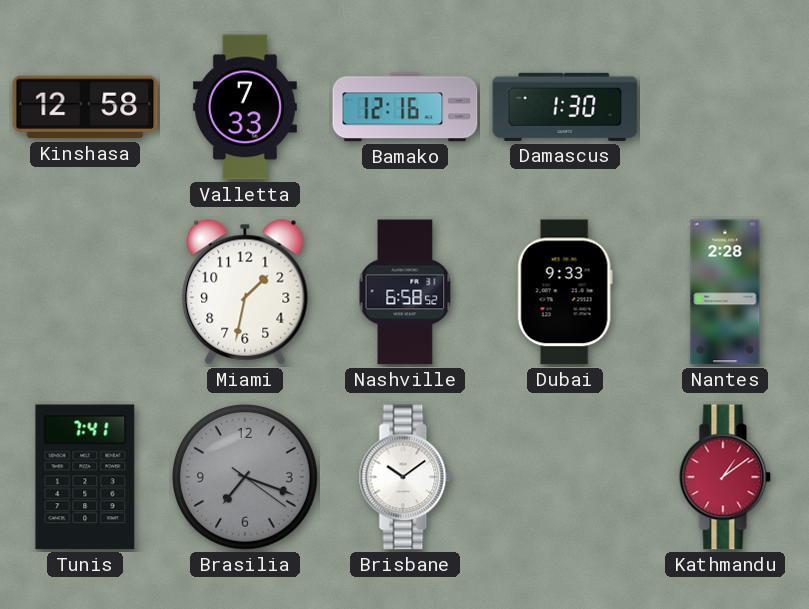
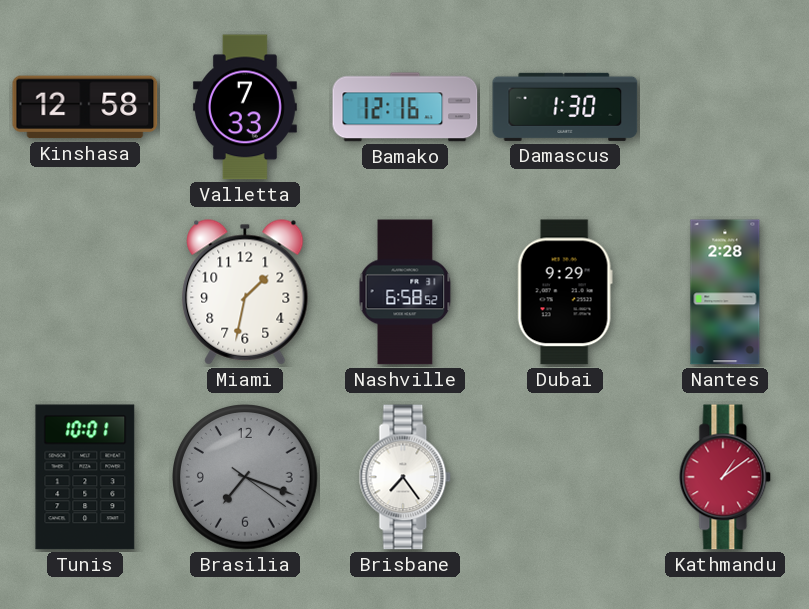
Dubai: 9:33 -> 9:29
Tunis: 7:41 -> 10:01
Brisbane: 10:09 -> 7:24
